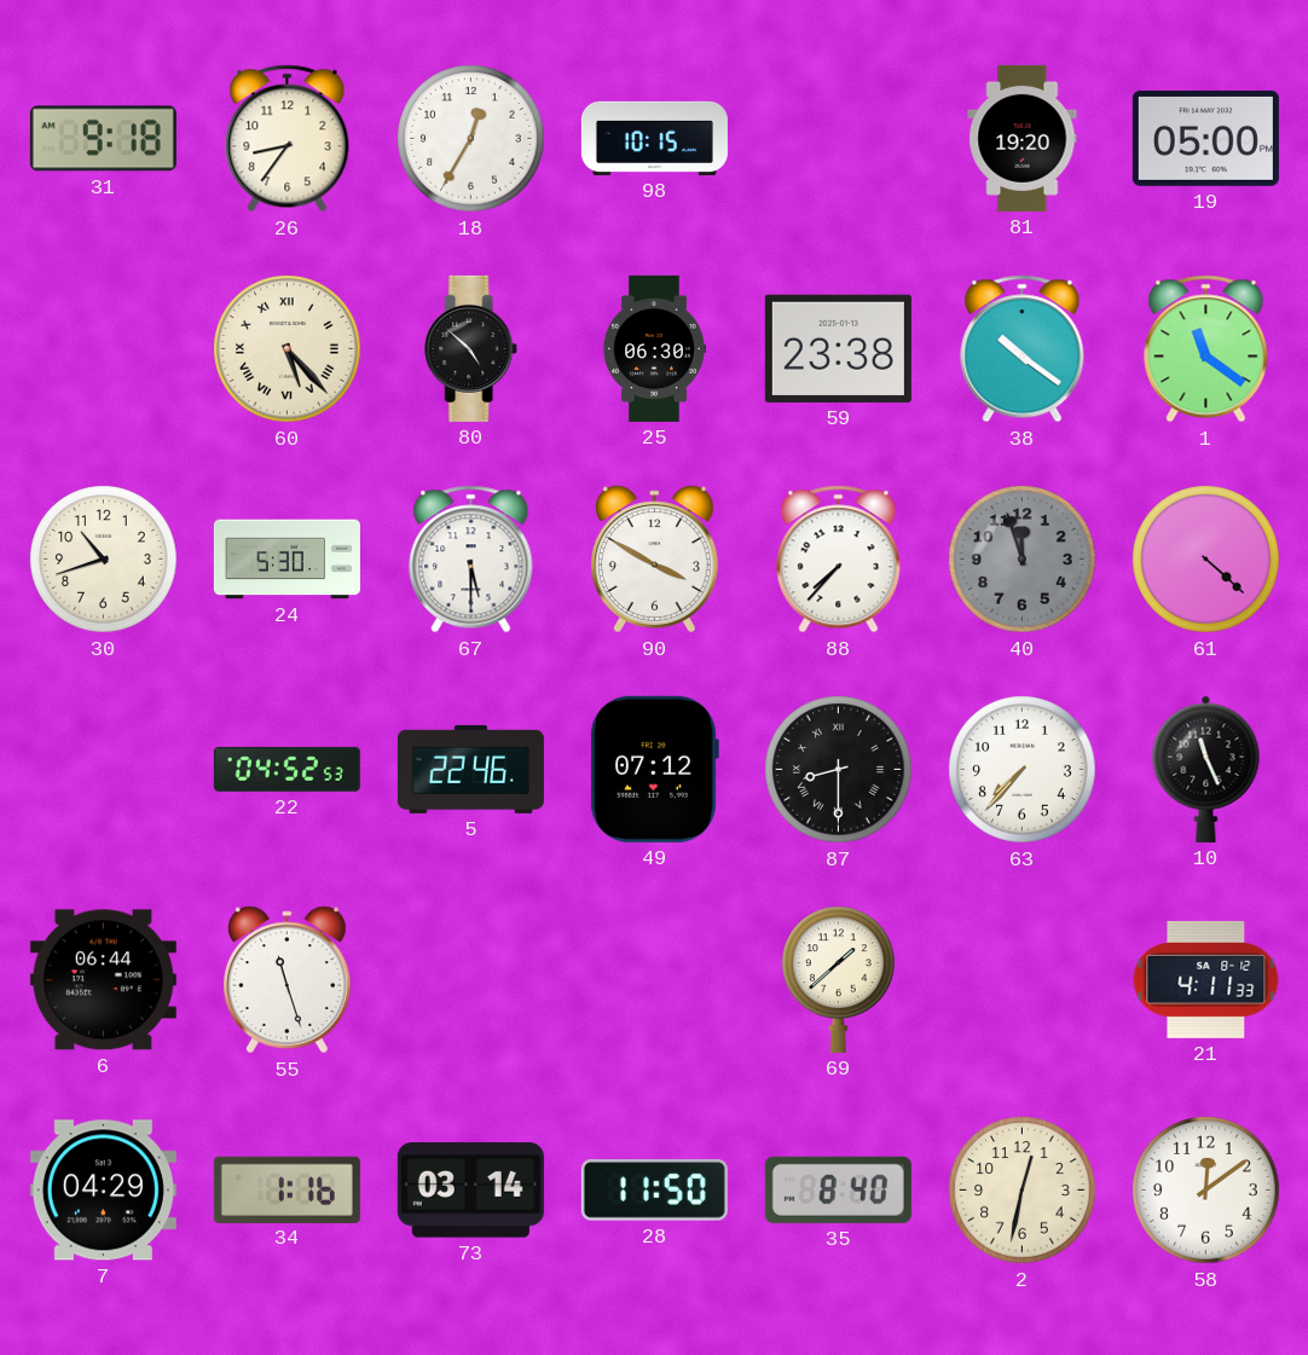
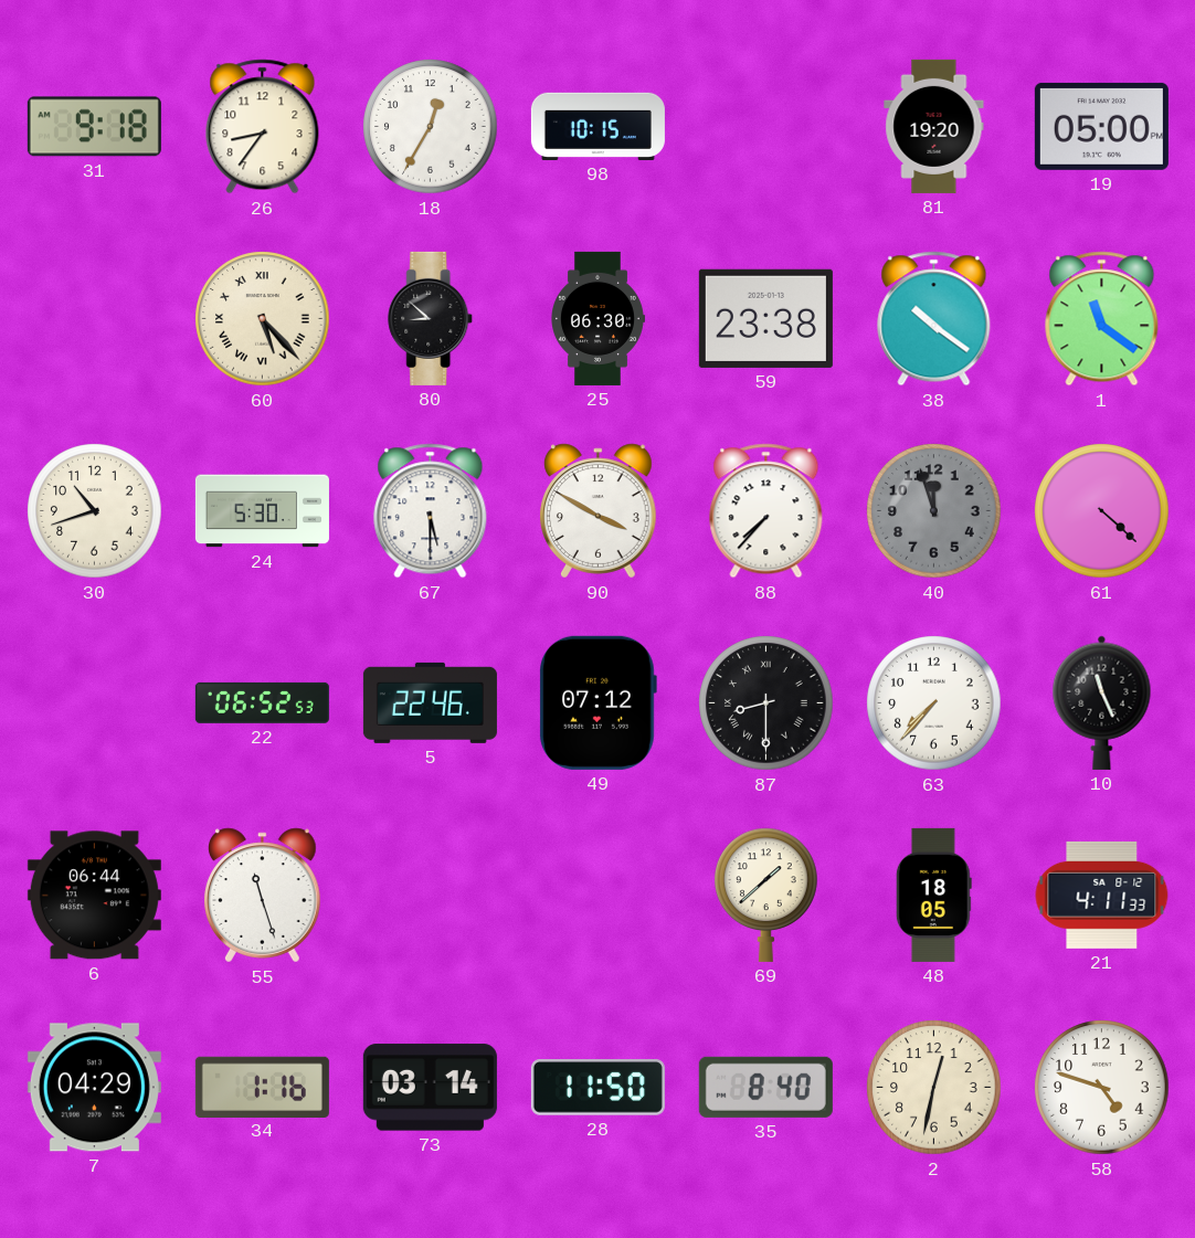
80: 4:52 -> 8:52
22: 04:52 -> 06:52
48: none -> 18:05
58: 12:09 -> 4:48
